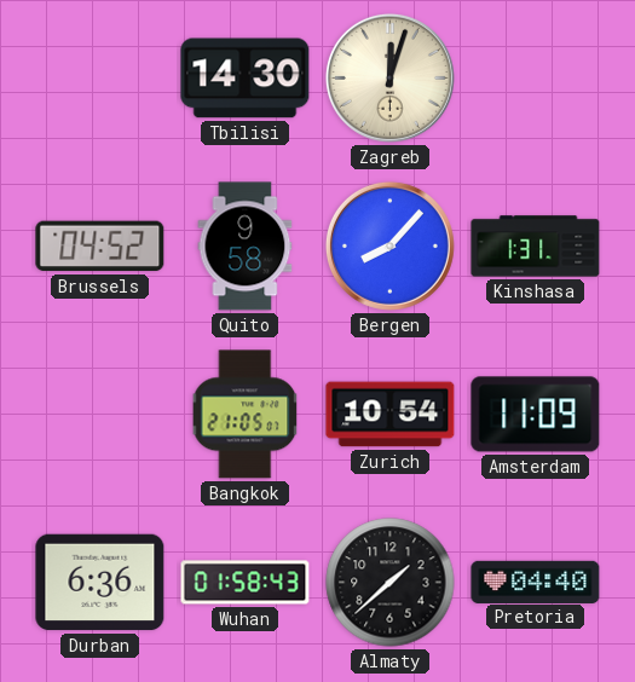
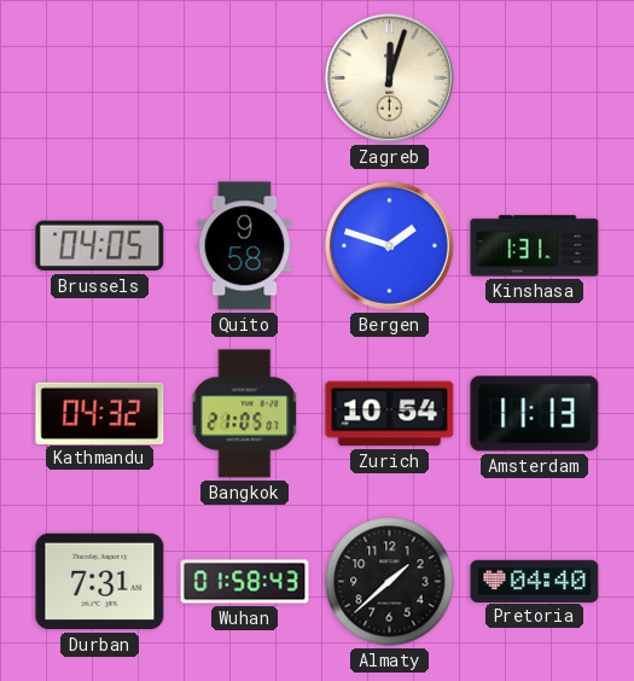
Tbilisi: 14:30 -> none
Brussels: 04:52 -> 04:05
Bergen: 8:07 -> 1:48
Kathmandu: none -> 04:32
Amsterdam: 11:09 -> 11:13
Durban: 6:36 -> 7:31
